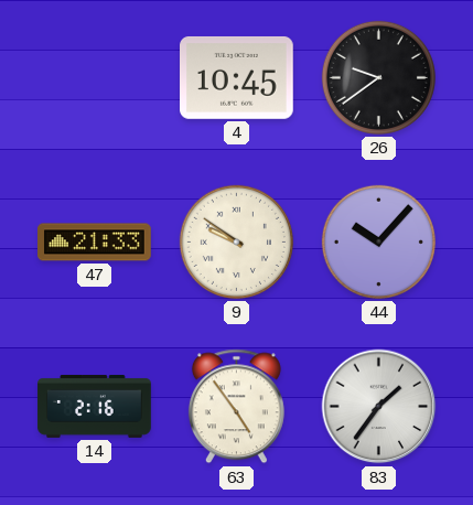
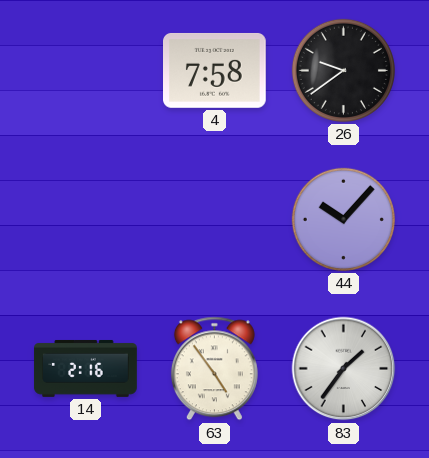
4: 10:45 -> 7:58
47: 21:33 -> none
9: 9:51 -> none
